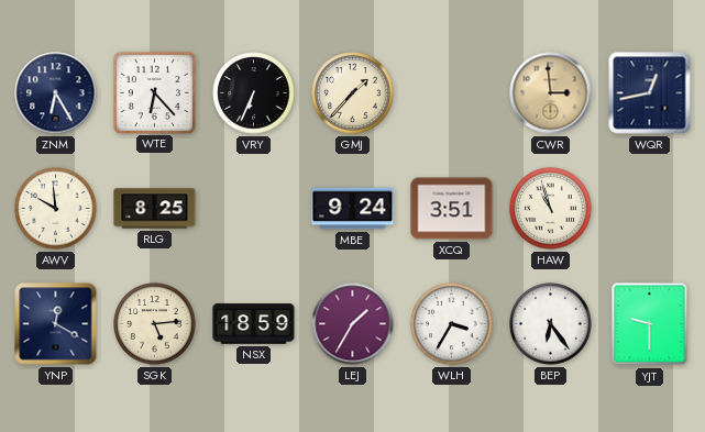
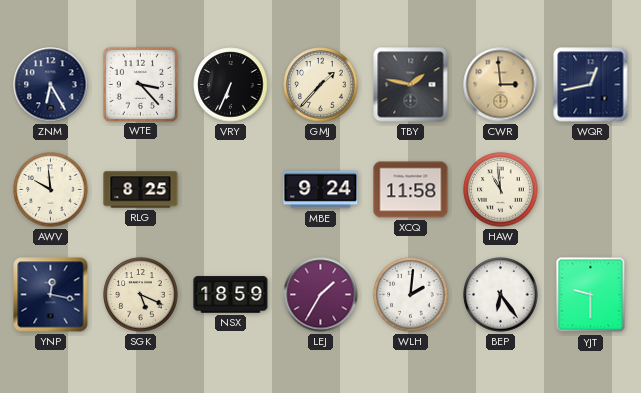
WTE: 6:23 -> 3:23
TBY: none -> 1:47
XCQ: 3:51 -> 11:58
HAW: 10:57 -> 10:59
YNP: 12:20 -> 12:17
SGK: 5:14 -> 5:19
WLH: 3:35 -> 2:01
